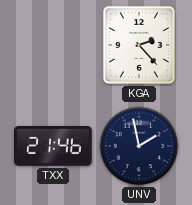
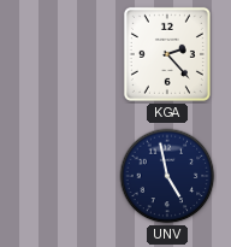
TXX: 21:46 -> none
UNV: 1:58 -> 4:58
